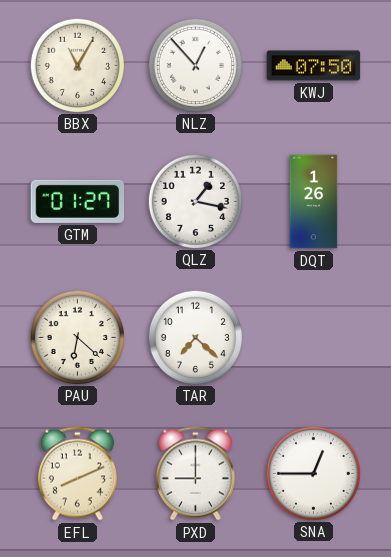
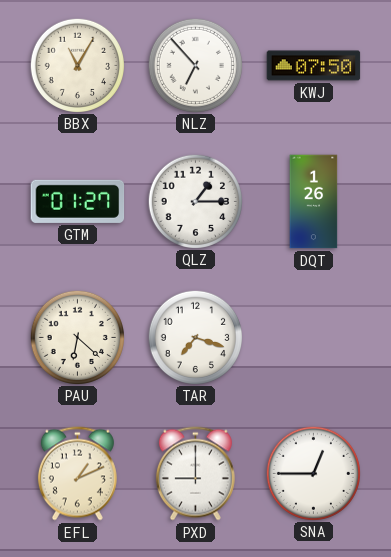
NLZ: 12:53 -> 6:53
QLZ: 1:17 -> 1:15
TAR: 7:22 -> 7:18
EFL: 8:11 -> 1:11
